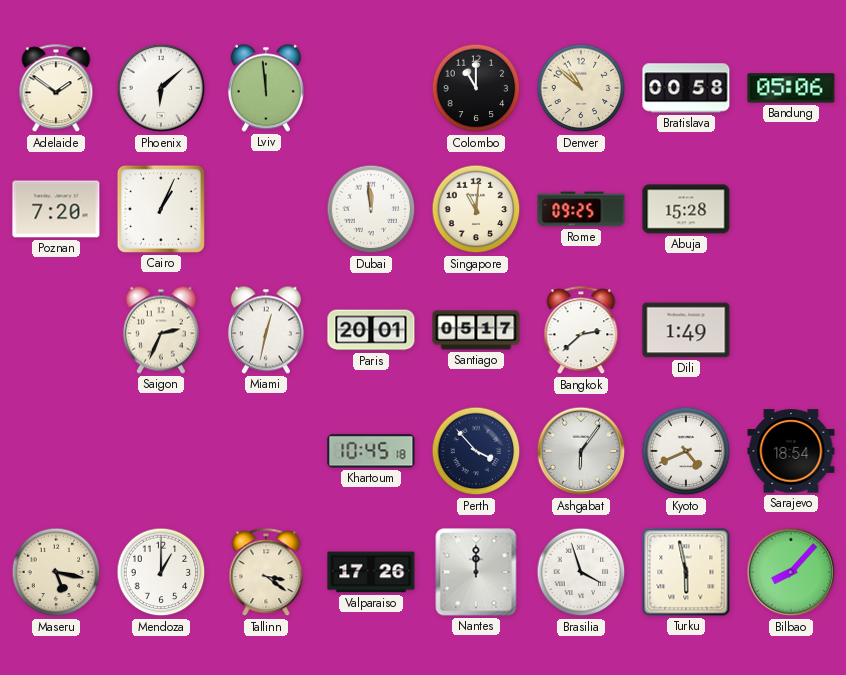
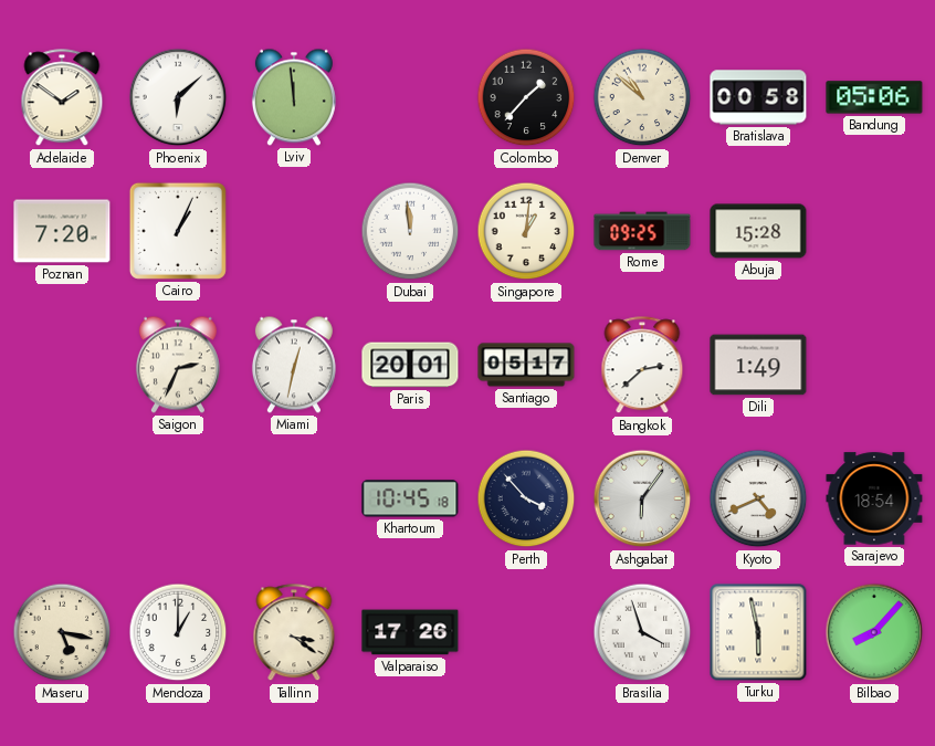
Colombo: 11:00 -> 1:37
Singapore: 11:01 -> 1:01
Nantes: 12:00 -> none
